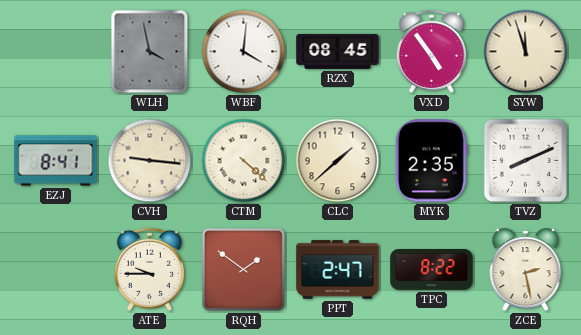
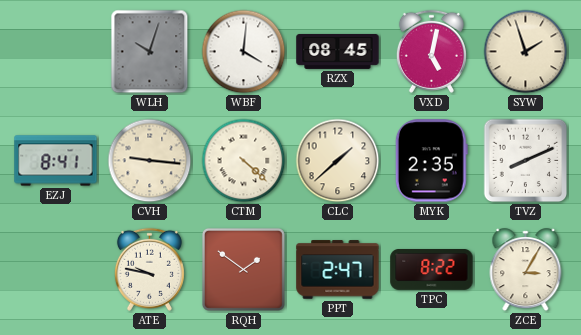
WLH: 3:58 -> 10:03
VXD: 4:54 -> 5:02
SYW: 11:57 -> 1:57
ATE: 9:45 -> 9:47
ZCE: 2:28 -> 3:05
